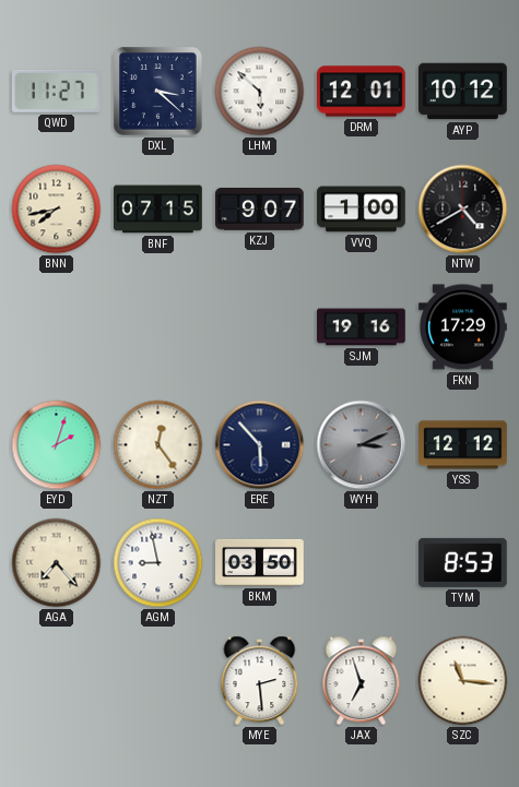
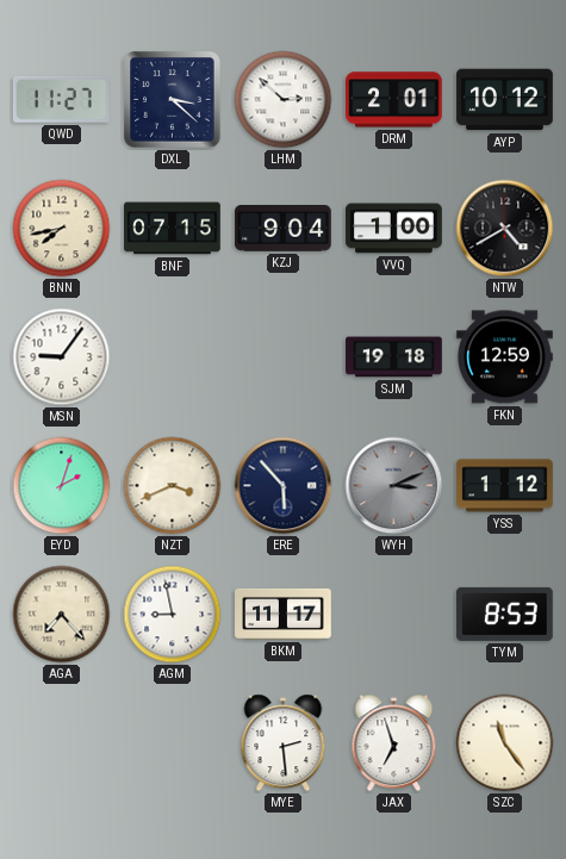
LHM: 5:52 -> 2:52
DRM: 12:01 -> 2:01
KZJ: 9:07 -> 9:04
MSN: none -> 9:06
SJM: 19:16 -> 19:18
FKN: 17:29 -> 12:59
NZT: 12:24 -> 3:41
YSS: 12:12 -> 1:12
BKM: 03:50 -> 11:17
SZC: 11:16 -> 11:24
